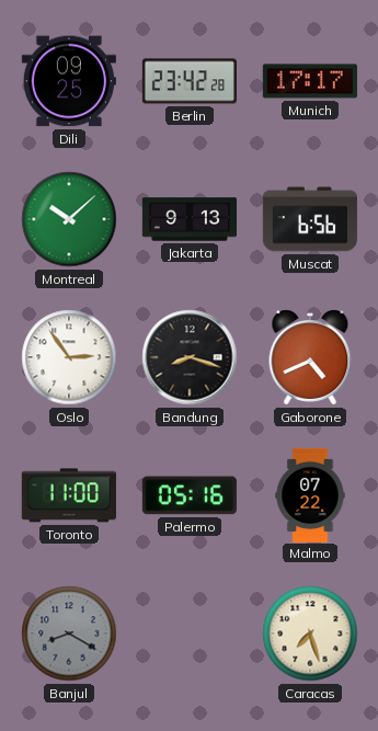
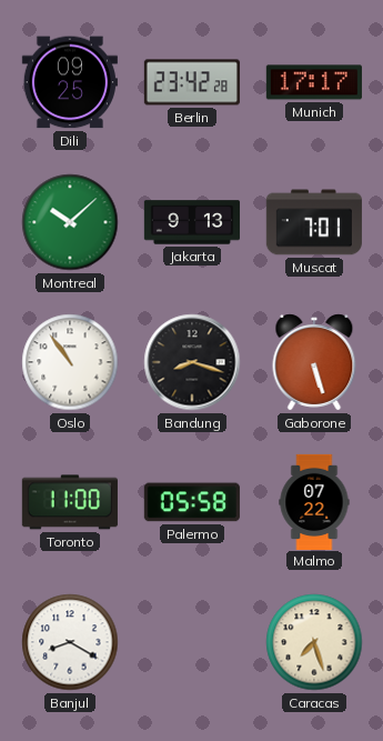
Muscat: 6:56 -> 7:01
Oslo: 2:54 -> 10:54
Gaborone: 4:41 -> 5:27
Palermo: 05:16 -> 05:58
Banjul dial: grey -> white
